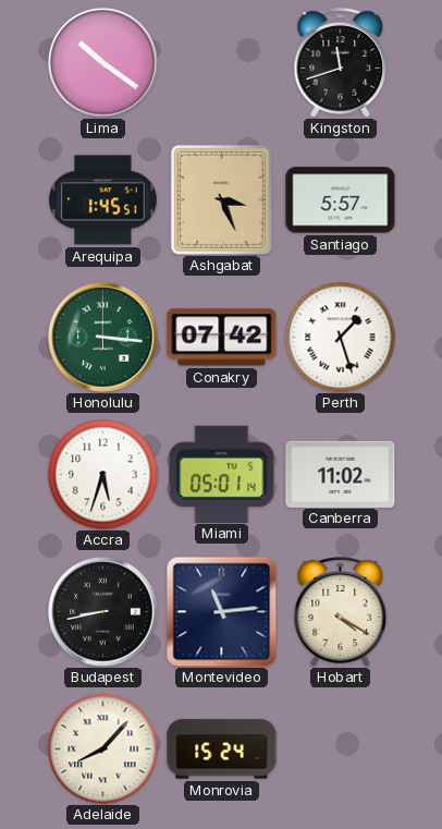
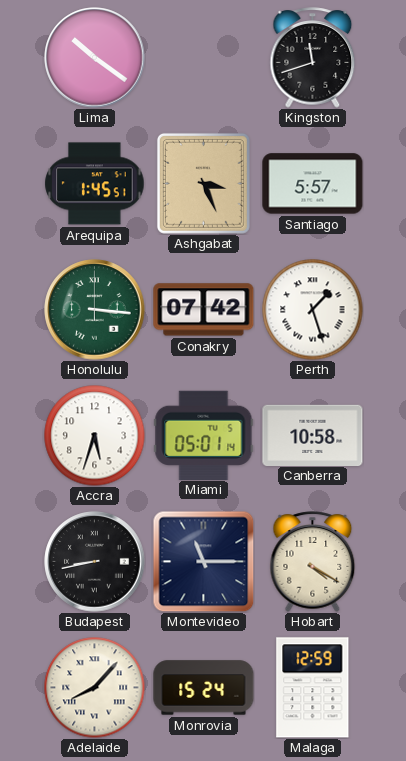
Canberra: 11:02 -> 10:58
Montevideo: 11:14 -> 11:15
Malaga: none -> 12:59
